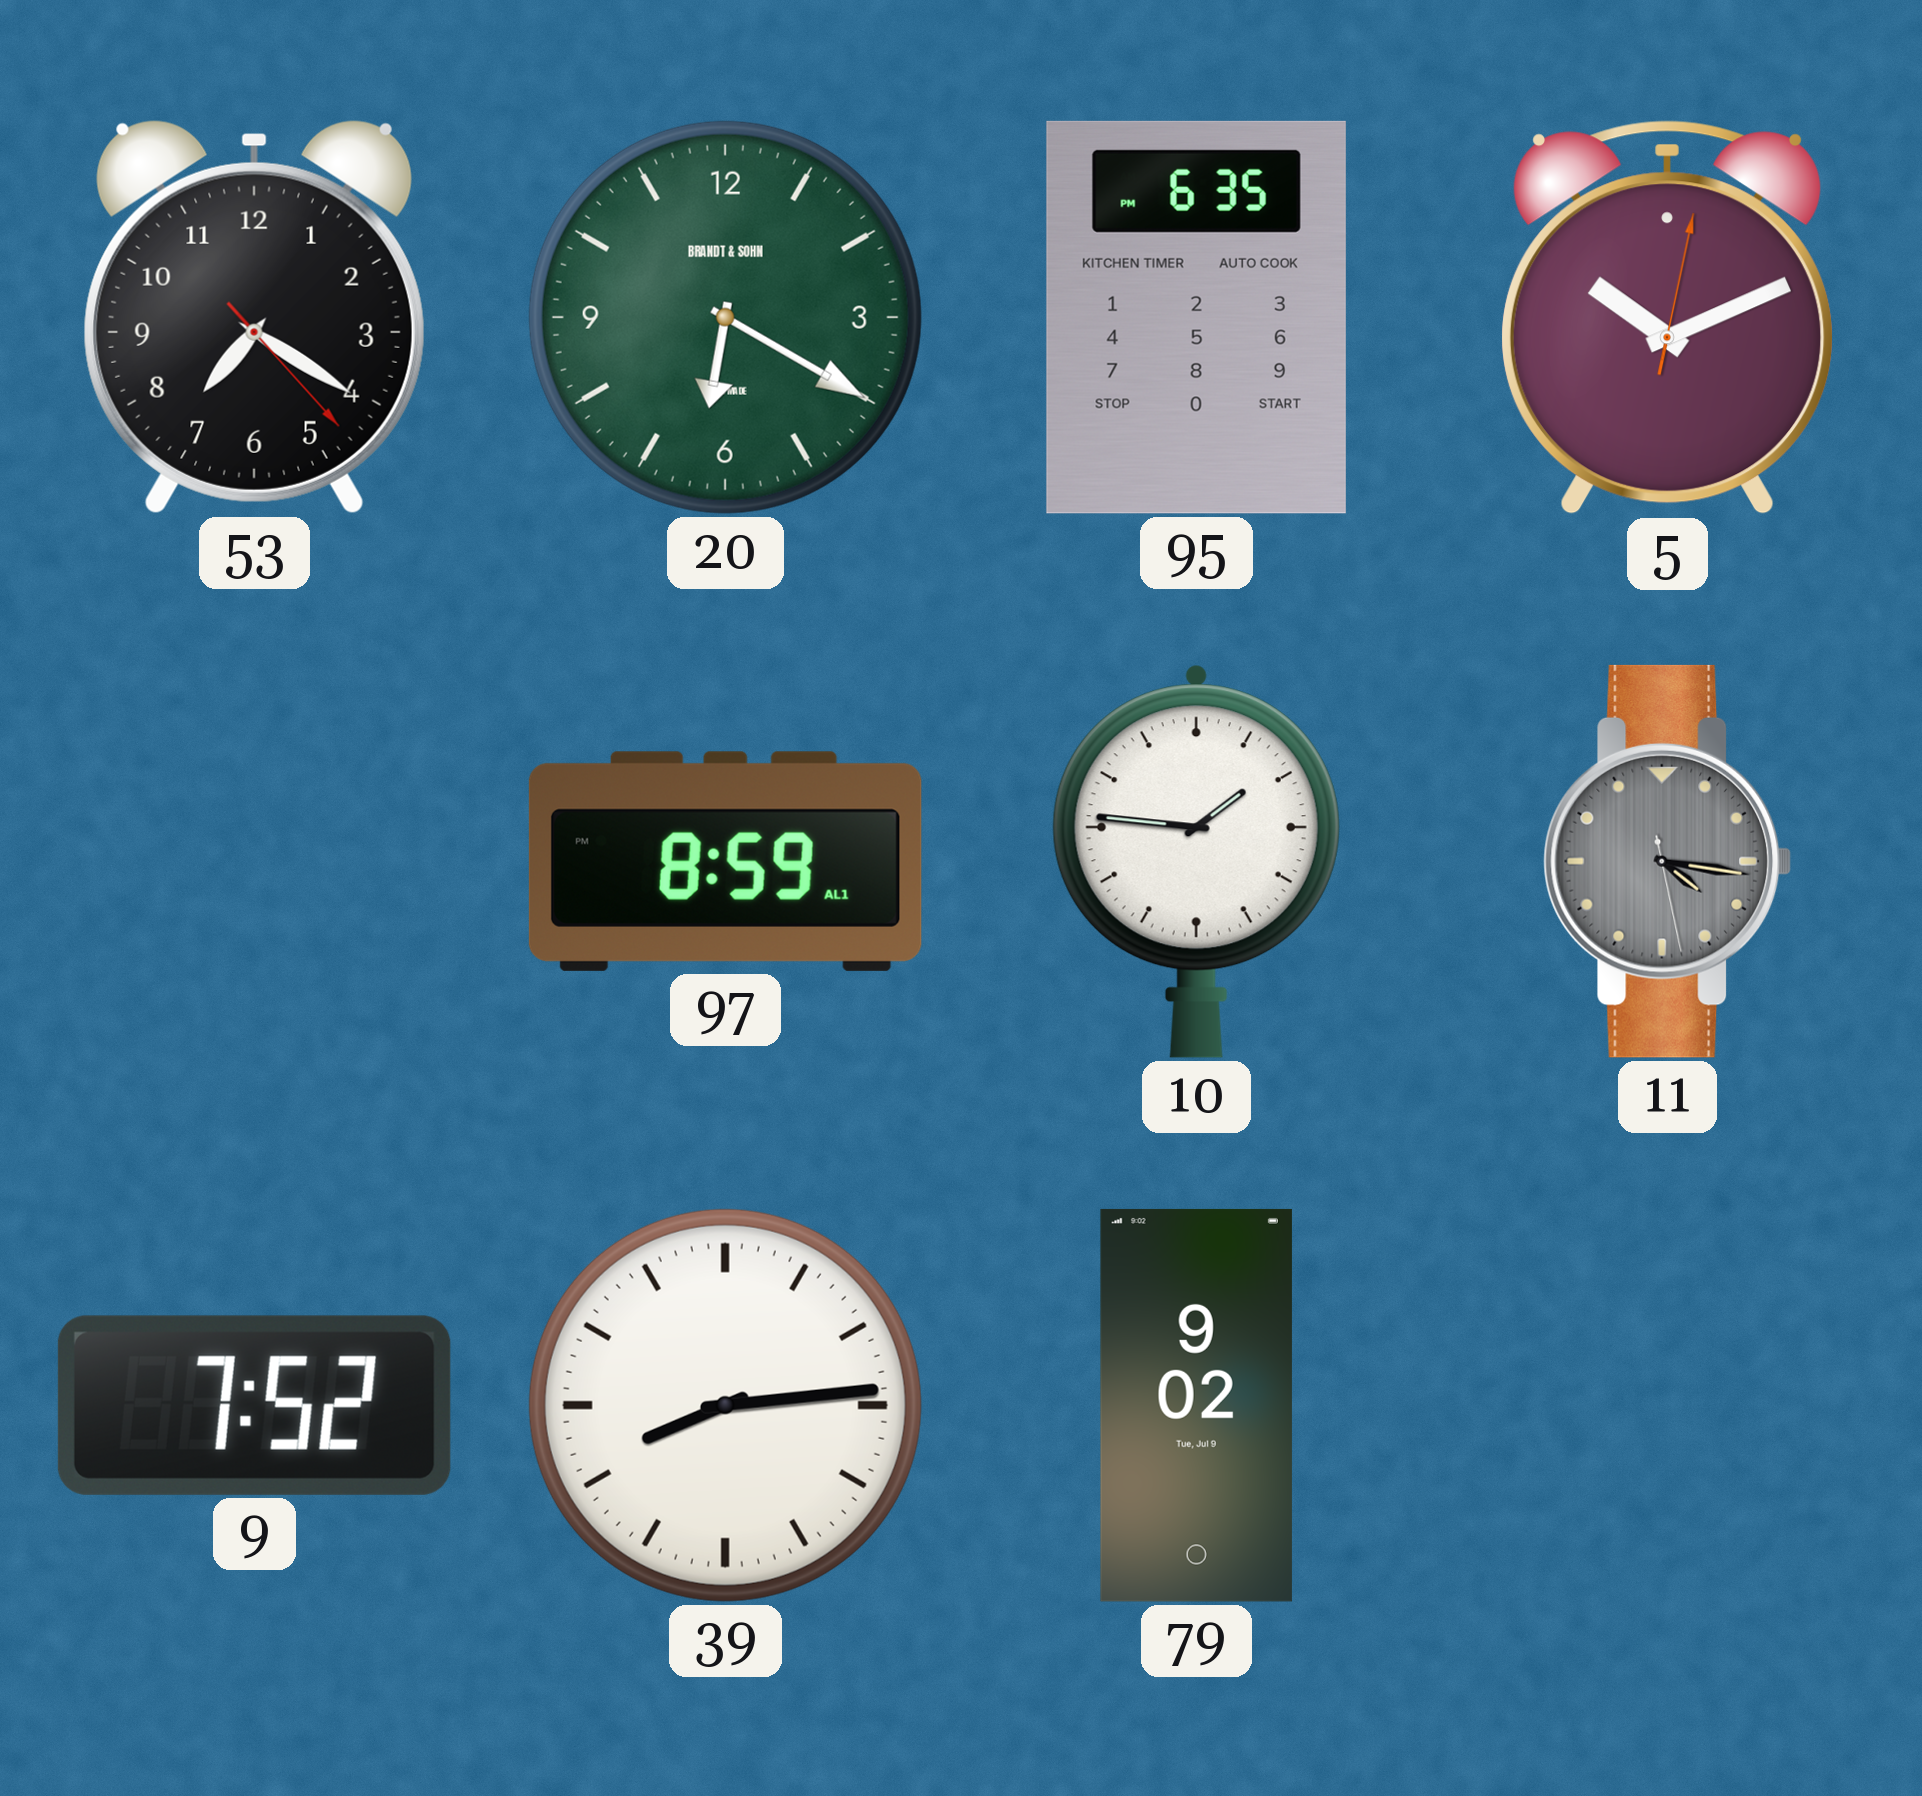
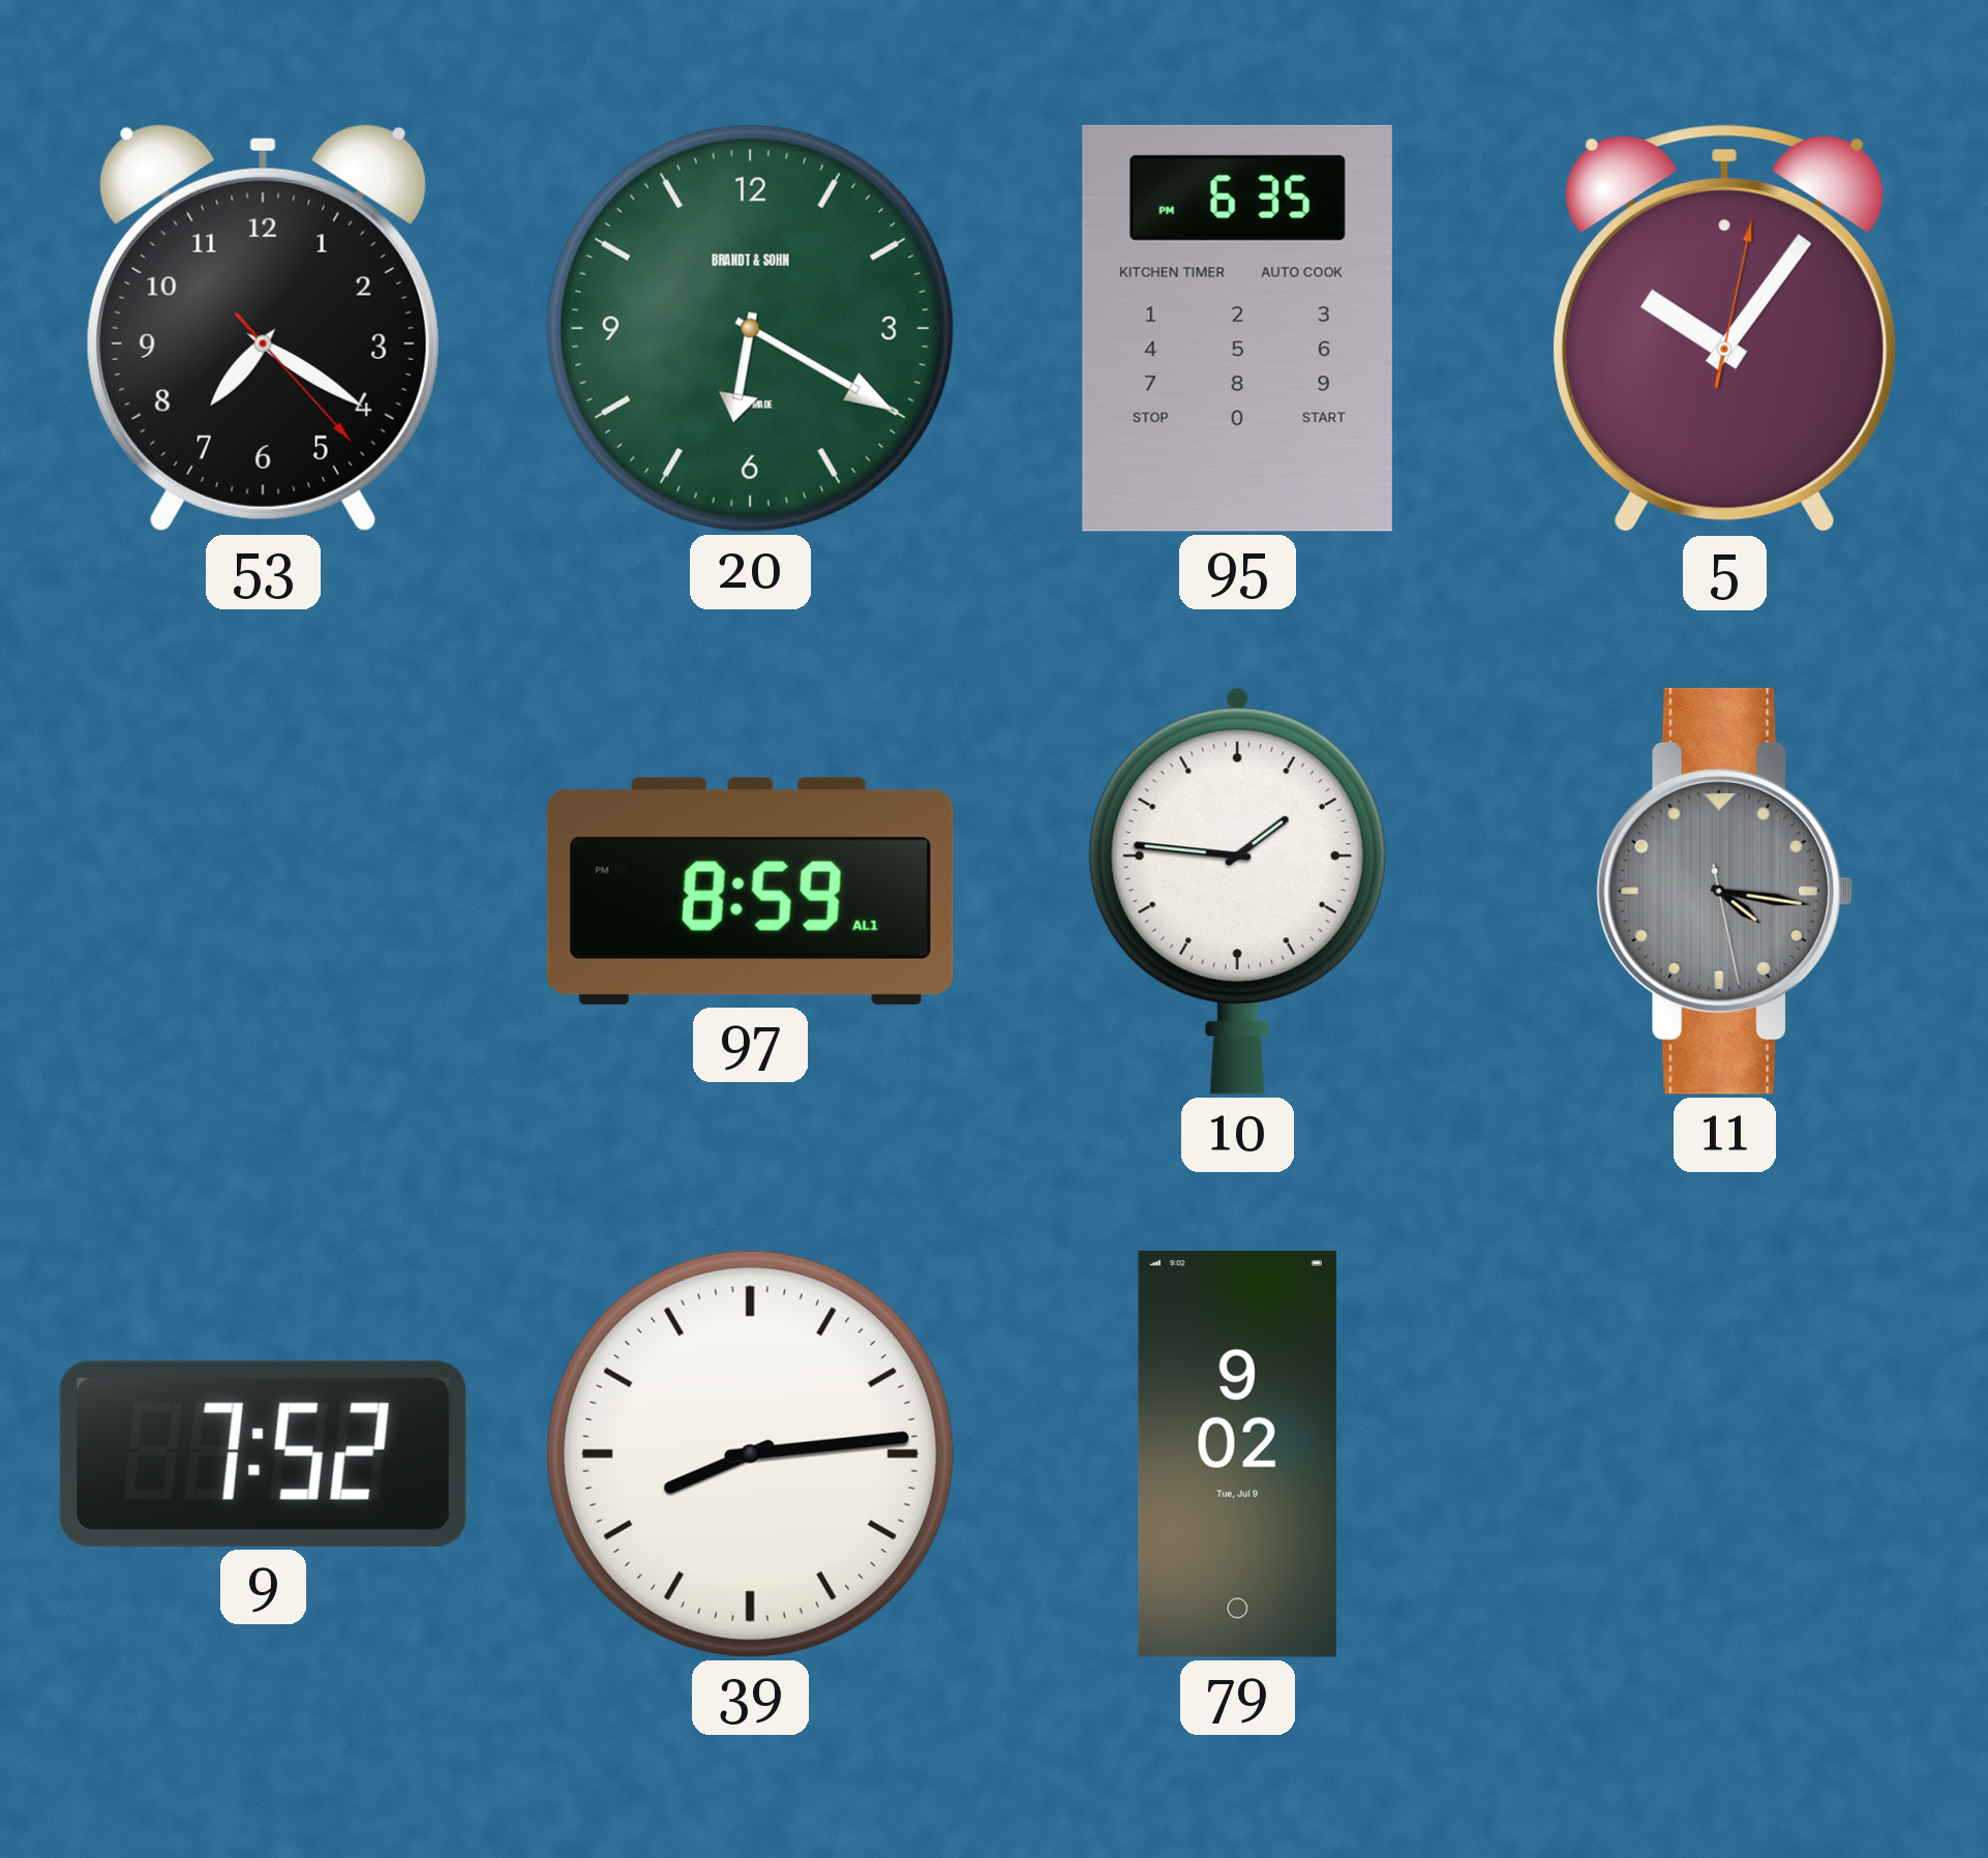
5: 10:11 -> 10:06
